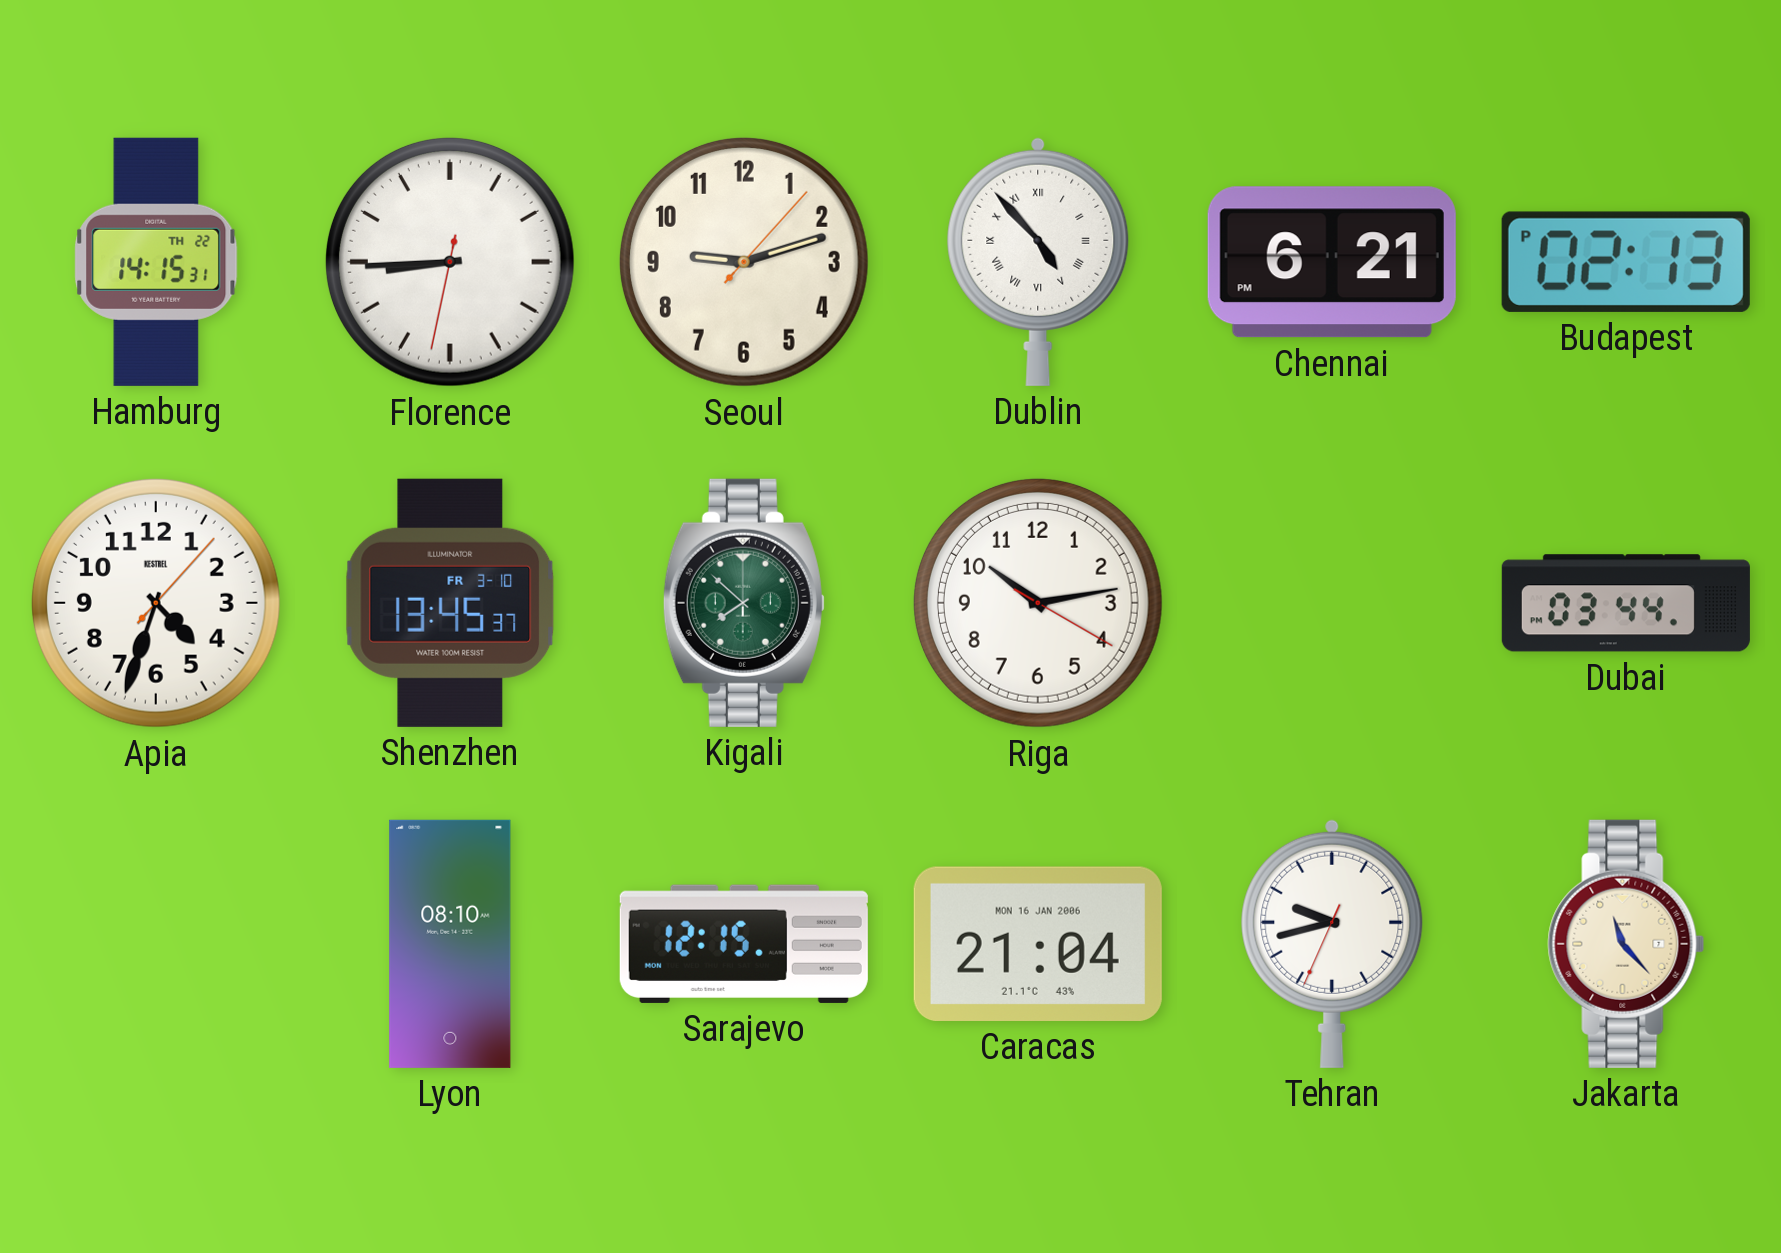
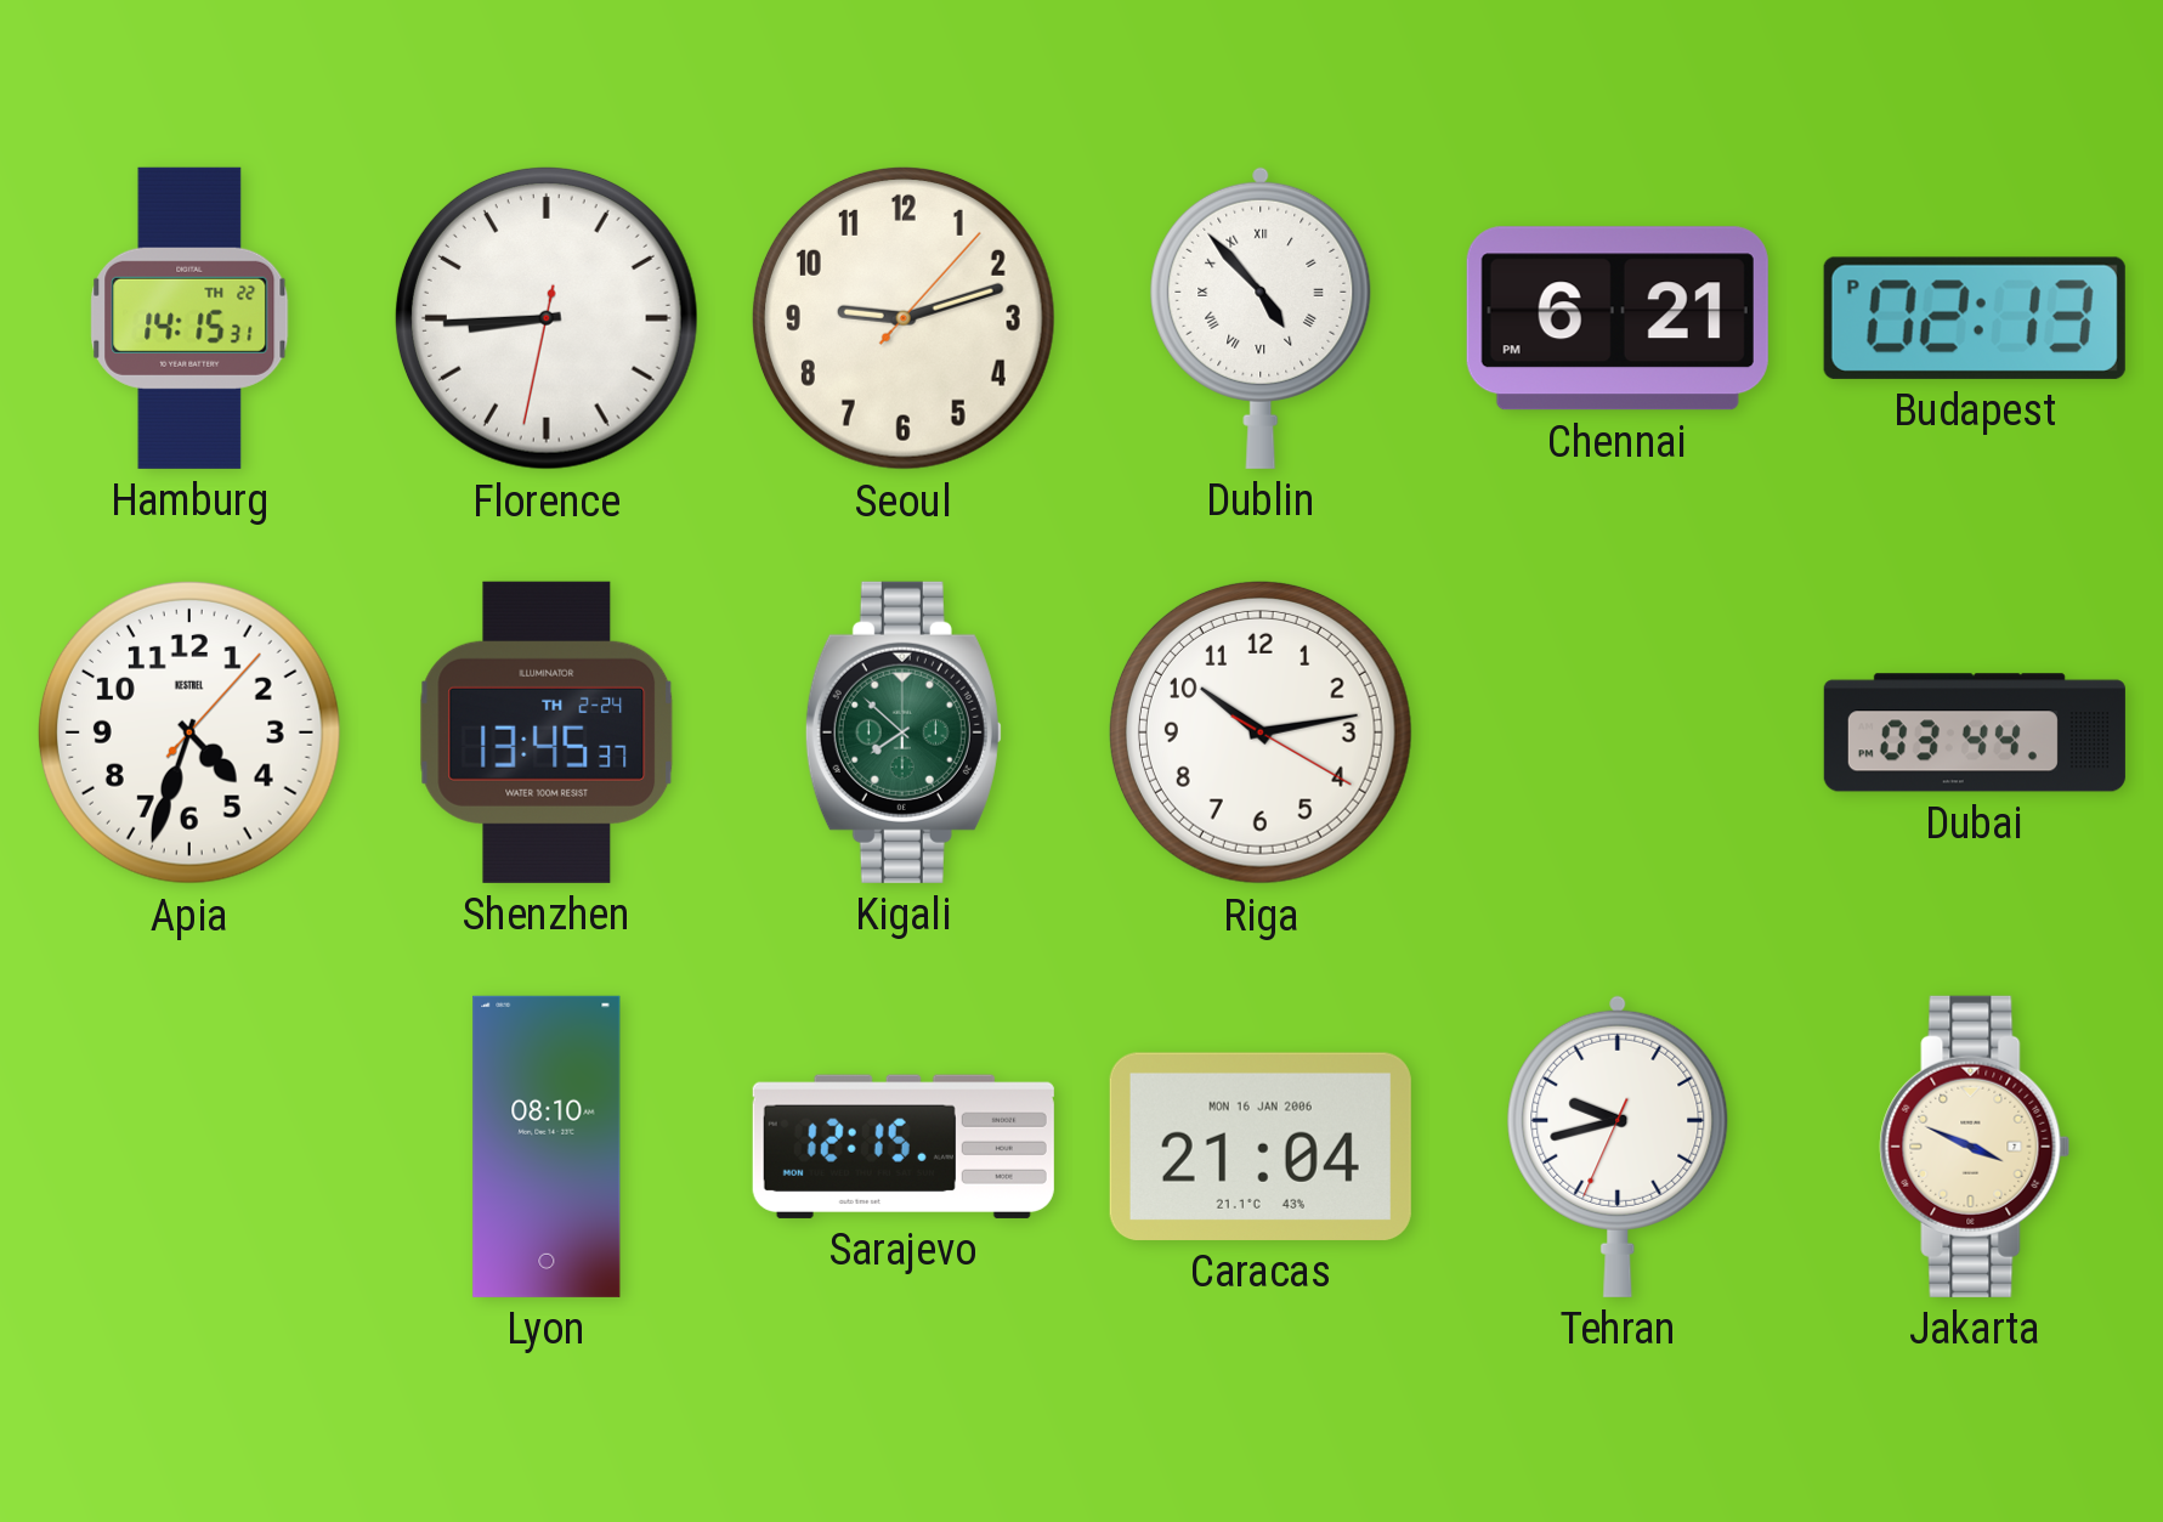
Shenzhen date: FR 3-10 -> TH 2-24
Jakarta: 11:23 -> 3:49
